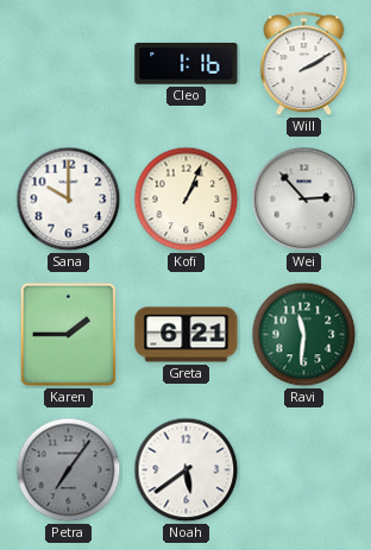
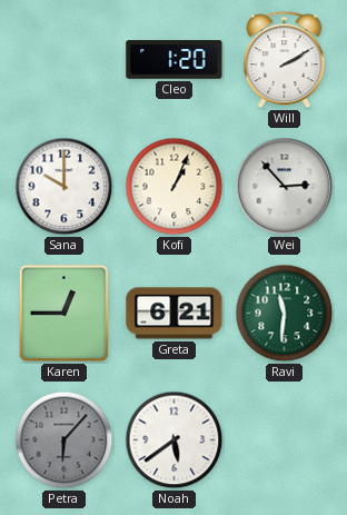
Cleo: 1:16 -> 1:20
Karen: 1:45 -> 12:45
Petra: 7:06 -> 6:07
